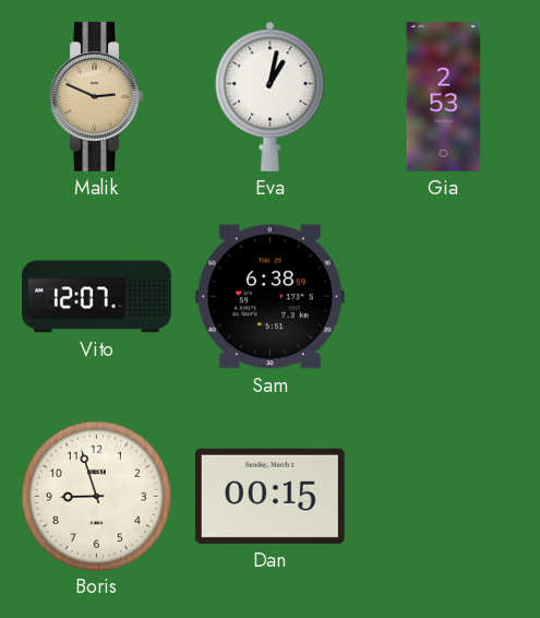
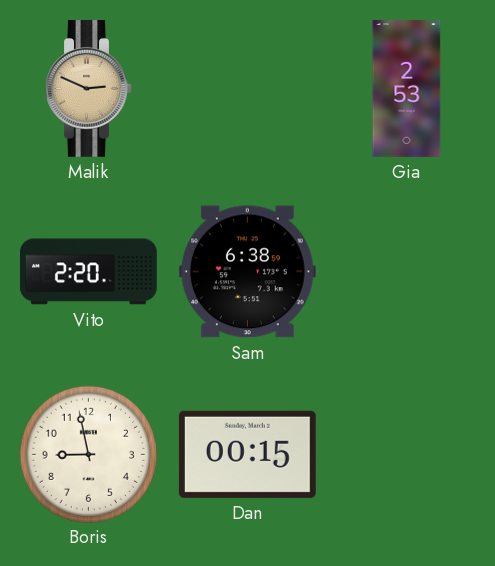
Eva: 1:02 -> none
Vito: 12:07 -> 2:20
Boris: 8:57 -> 8:58
